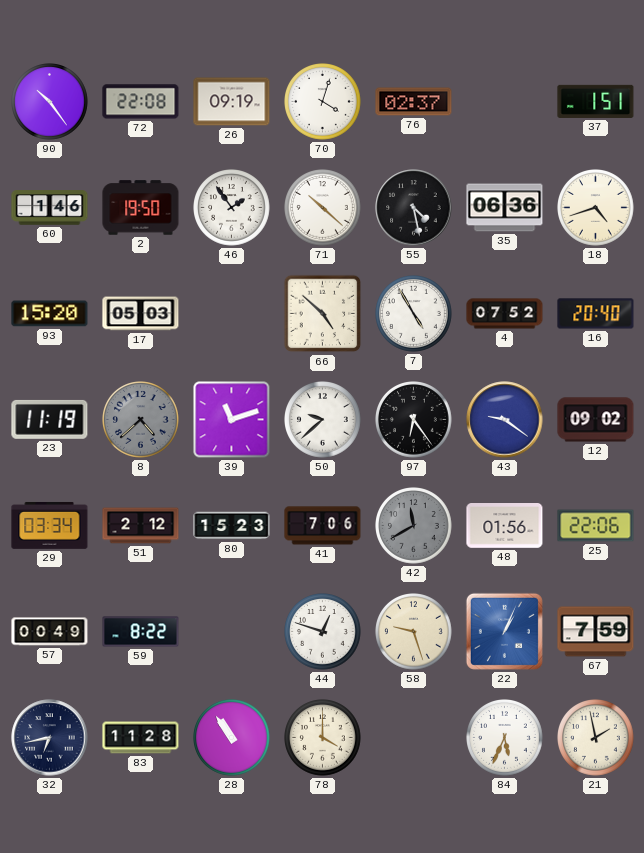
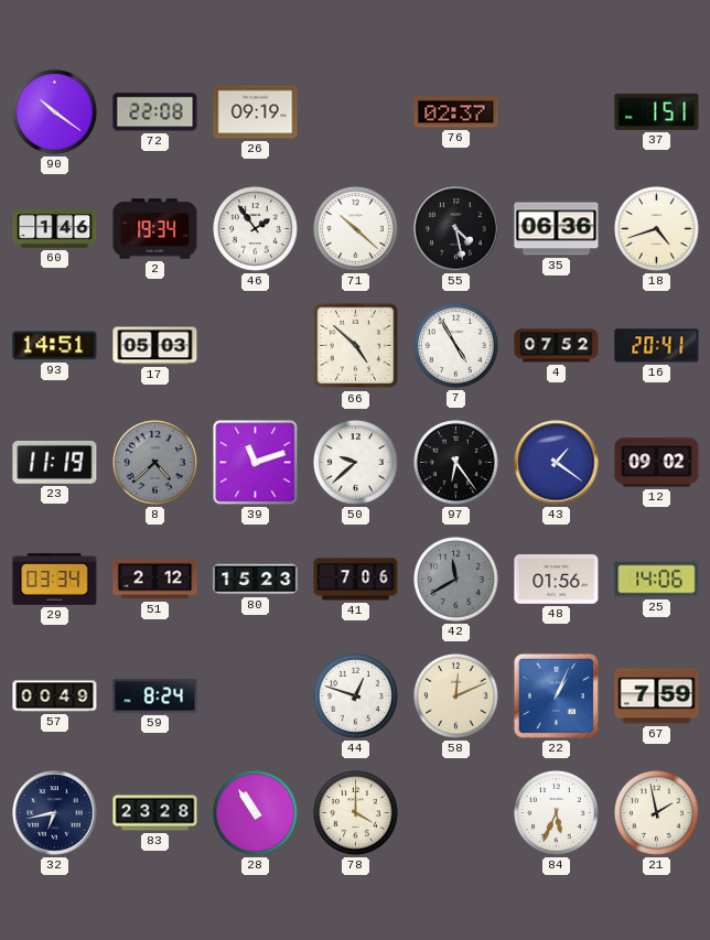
90: 10:24 -> 10:21
70: 4:03 -> none
2: 19:50 -> 19:34
93: 15:20 -> 14:51
16: 20:40 -> 20:41
43: 9:21 -> 1:21
25: 22:06 -> 14:06
59: 8:22 -> 8:24
58: 9:27 -> 12:11
83: 11:28 -> 23:28
